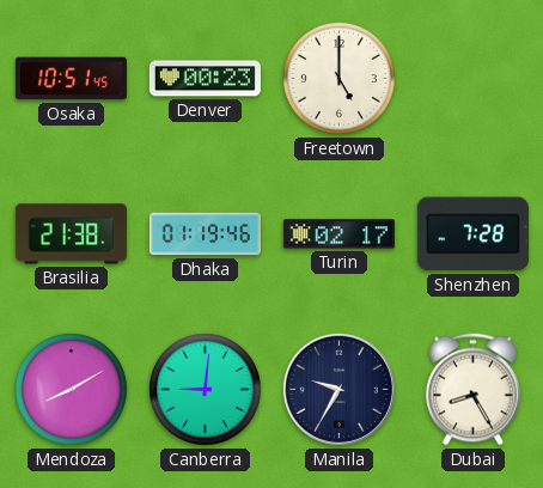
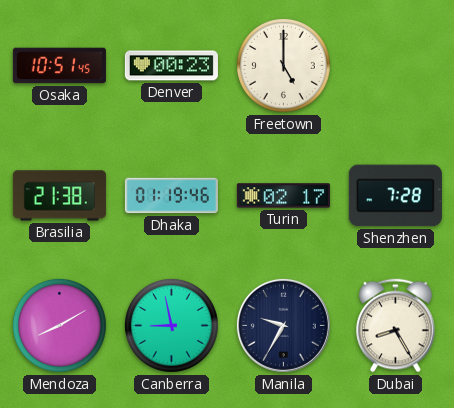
Canberra: 9:01 -> 8:58
